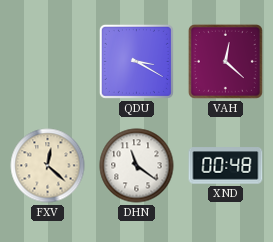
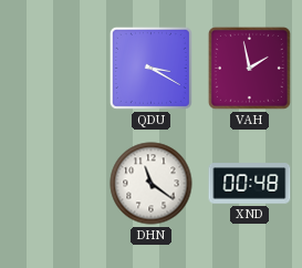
VAH: 12:22 -> 1:58
FXV: 12:22 -> none
